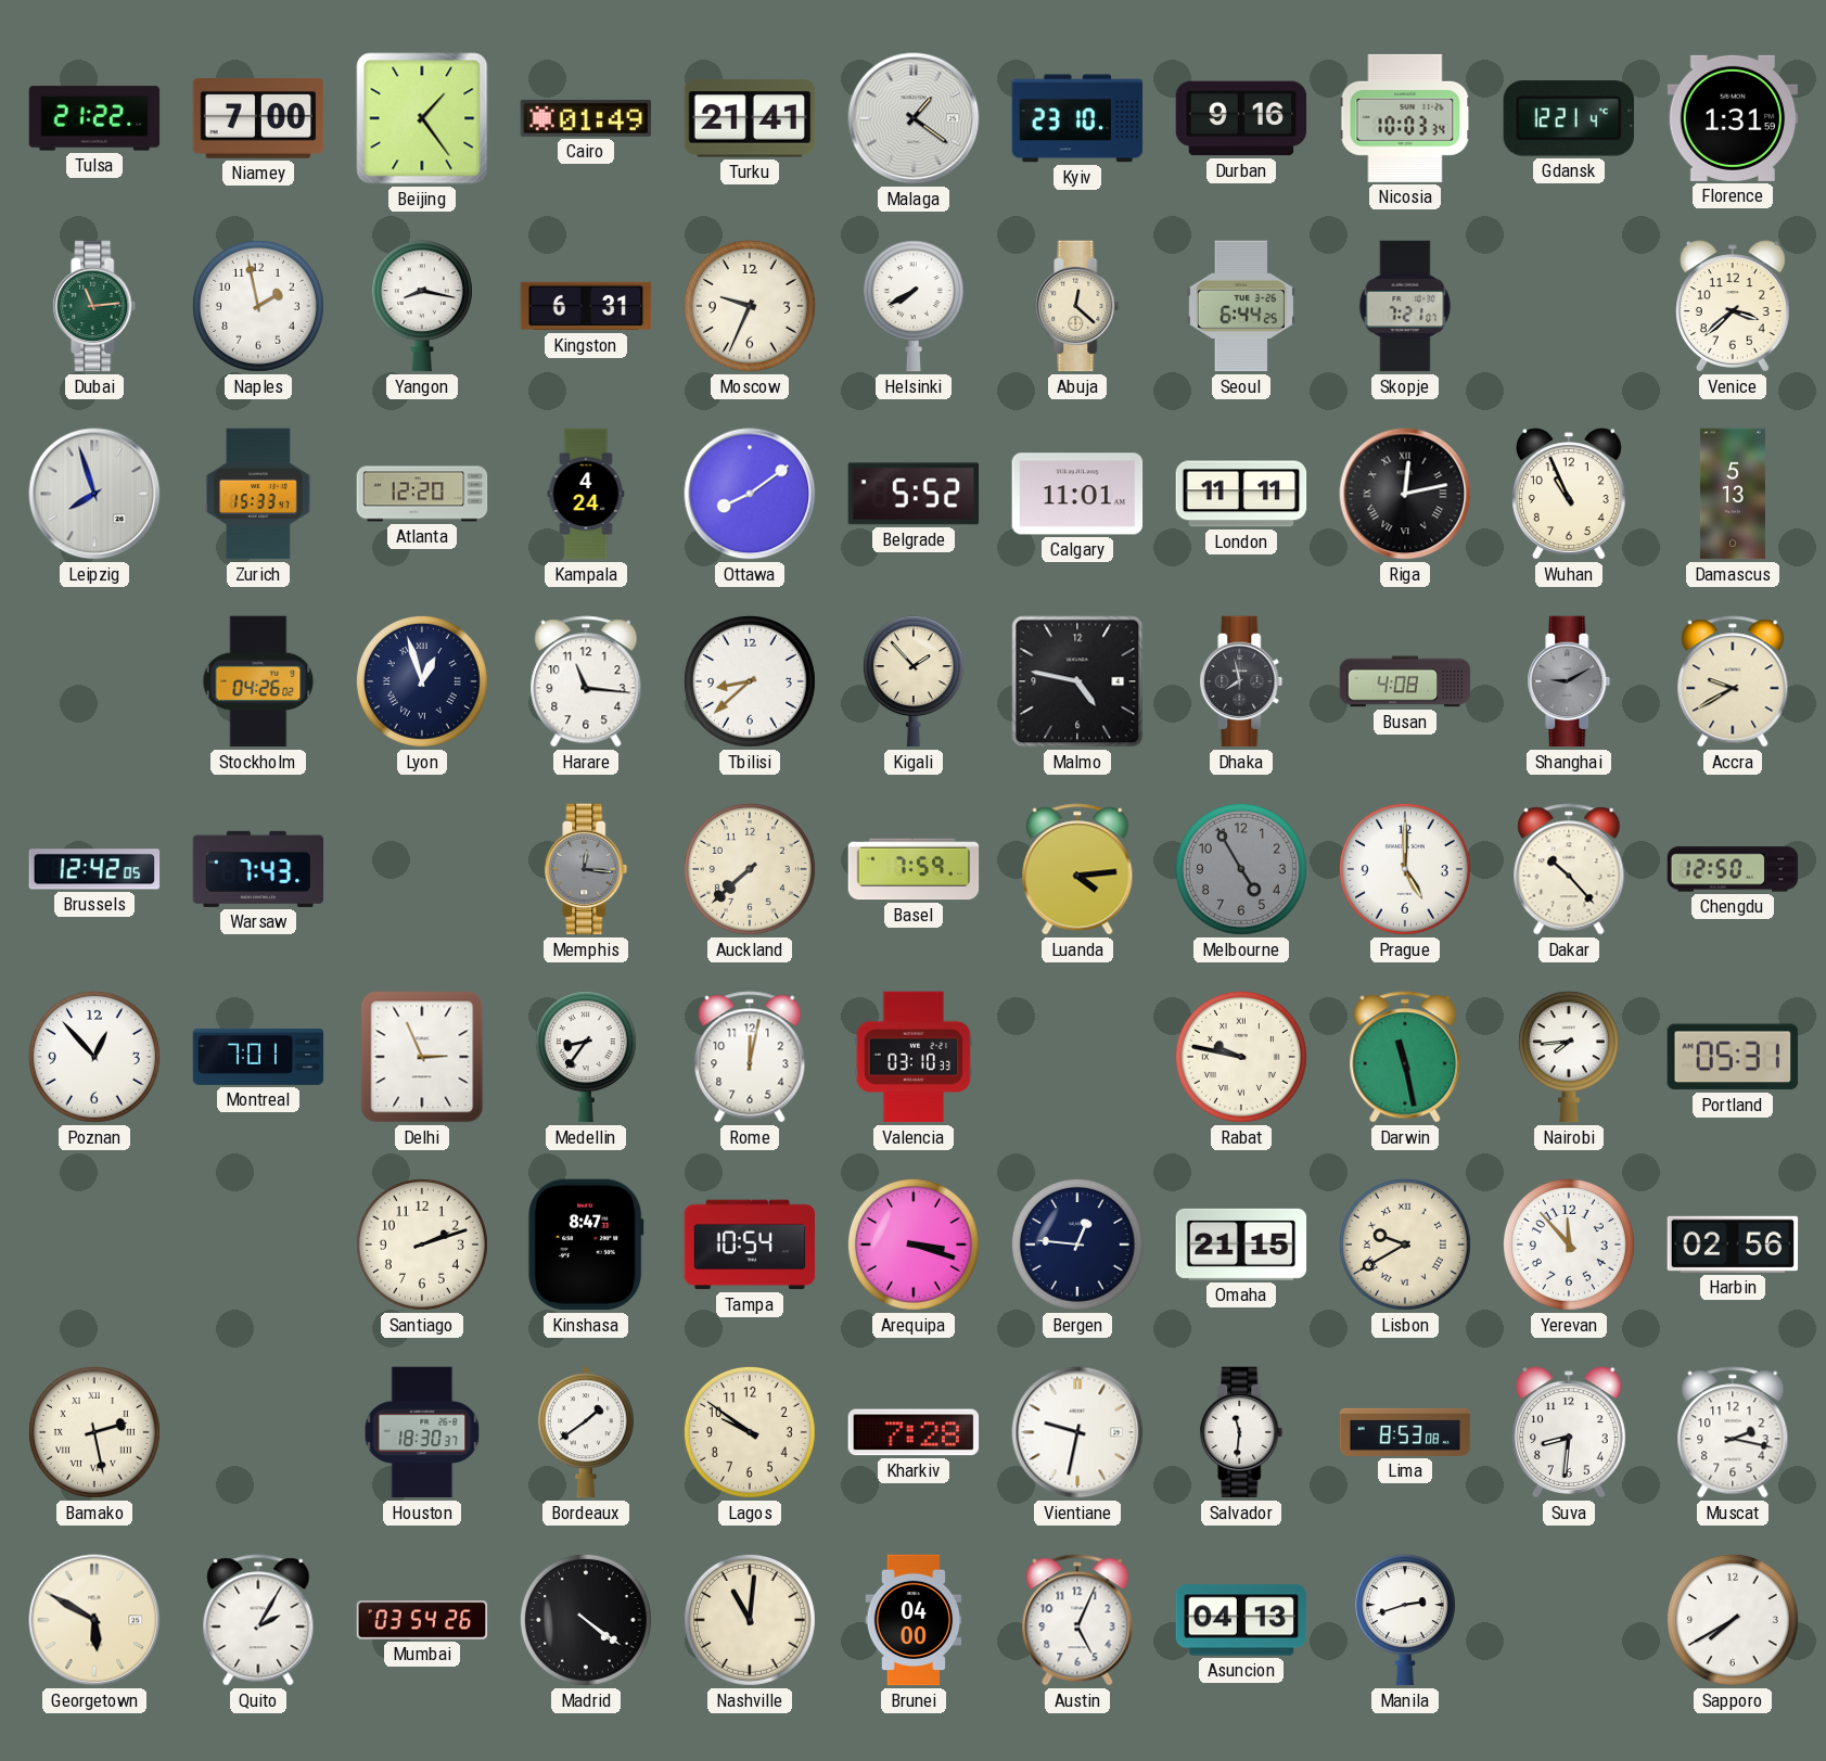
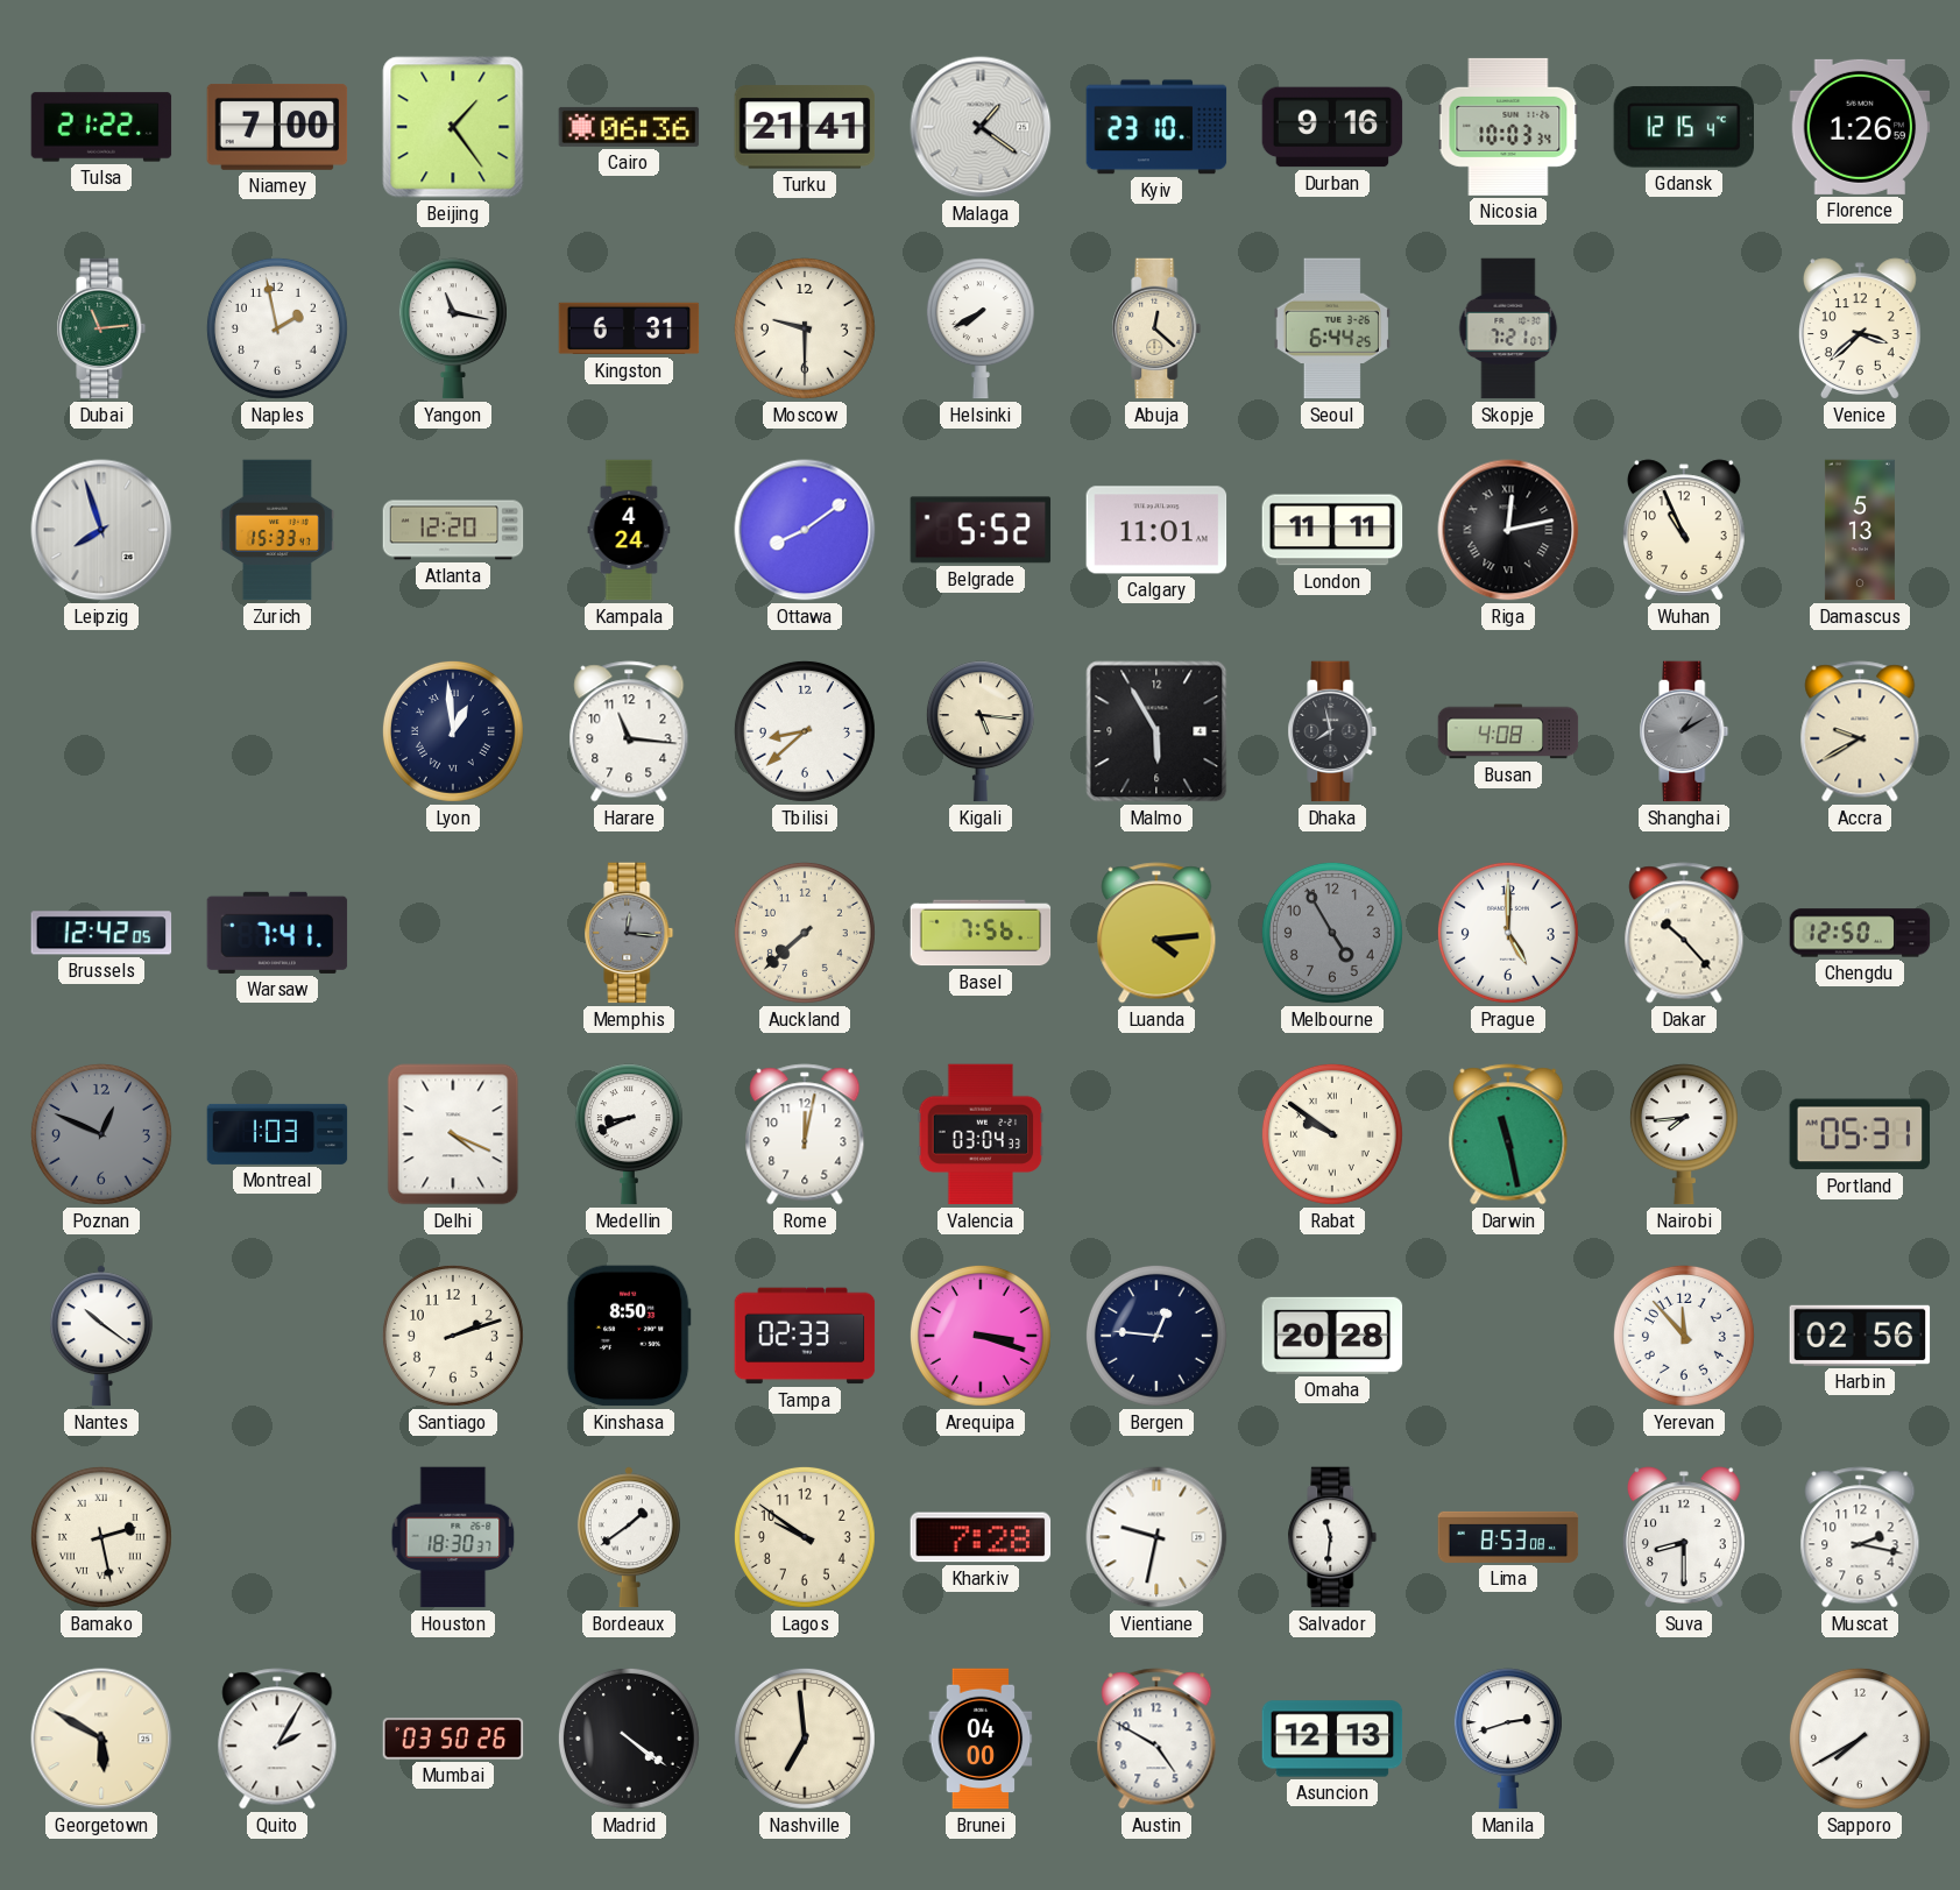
Cairo: 01:49 -> 06:36
Gdansk: 12:21 -> 12:15
Florence: 1:31 -> 1:26
Yangon: 8:17 -> 11:17
Moscow: 9:34 -> 9:30
Stockholm: 04:26 -> none
Lyon: 12:57 -> 12:59
Kigali: 1:53 -> 5:16
Malmo: 4:47 -> 5:55
Shanghai: 9:10 -> 1:10
Warsaw: 7:43 -> 7:41
Basel: 7:59 -> 7:56
Poznan: 12:53 -> 12:49
Poznan dial: white -> grey
Montreal: 7:01 -> 1:03
Delhi: 2:56 -> 4:19
Medellin: 8:36 -> 8:41
Valencia: 03:10 -> 03:04
Rabat: 9:47 -> 9:51
Nantes: none -> 10:21
Kinshasa: 8:47 -> 8:50
Tampa: 10:54 -> 02:33
Omaha: 21:15 -> 20:28
Lisbon: 9:40 -> none
Suva: 8:31 -> 8:30
Mumbai: 03:54 -> 03:50
Nashville: 11:01 -> 6:59
Austin: 5:04 -> 4:50
Asuncion: 04:13 -> 12:13
